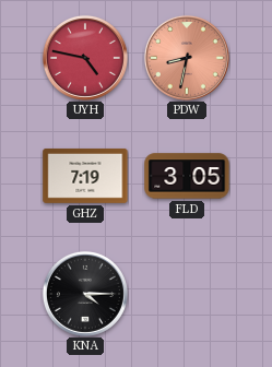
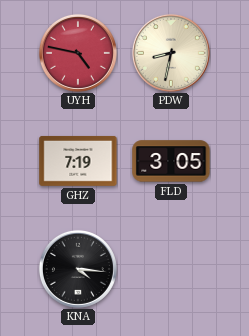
PDW dial: salmon -> cream
KNA: 4:15 -> 4:16
